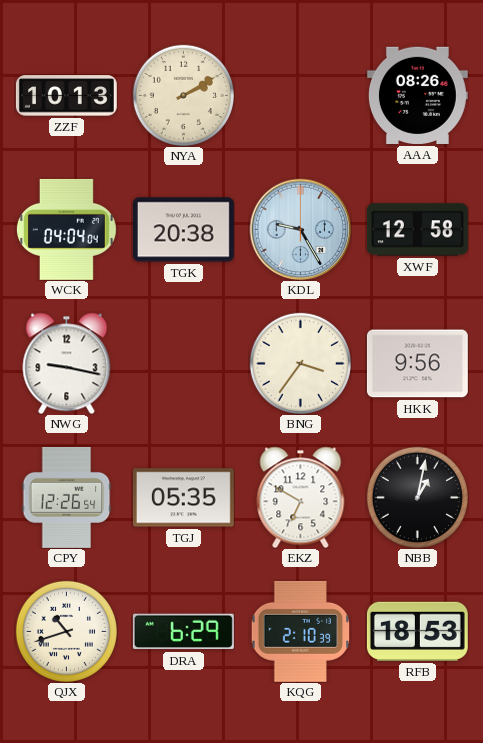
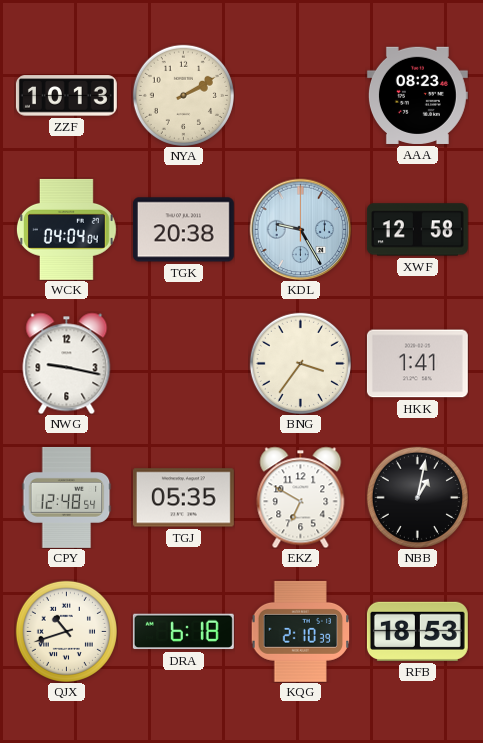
AAA: 08:26 -> 08:23
HKK: 9:56 -> 1:41
CPY: 12:26 -> 12:48
DRA: 6:29 -> 6:18
